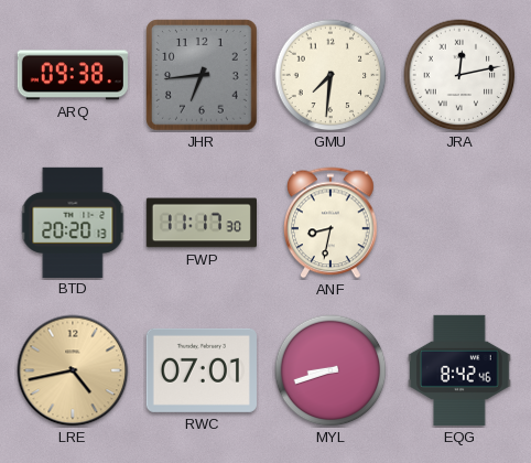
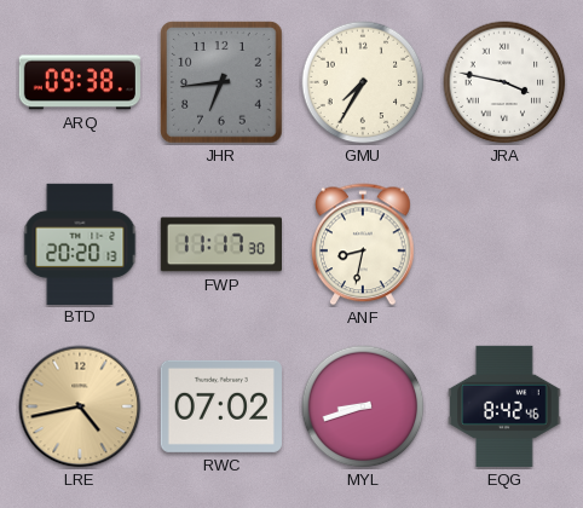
GMU: 7:31 -> 7:35
JRA: 12:13 -> 3:47
RWC: 07:01 -> 07:02
